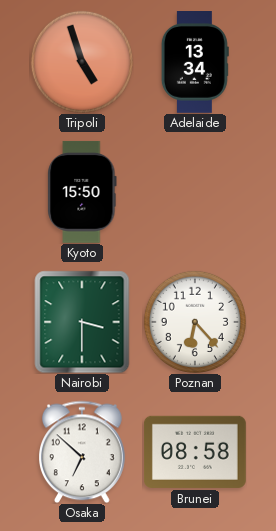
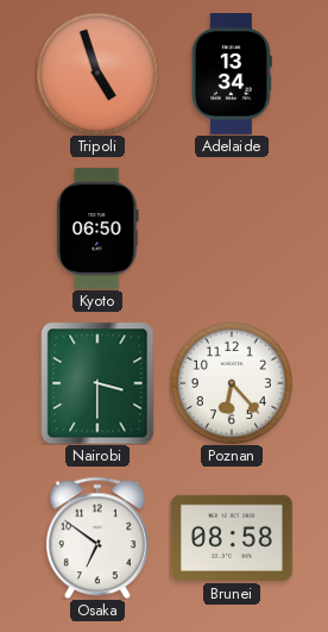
Kyoto: 15:50 -> 06:50
Osaka: 6:52 -> 6:51
